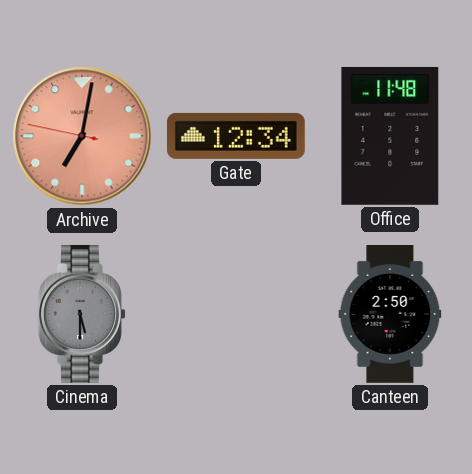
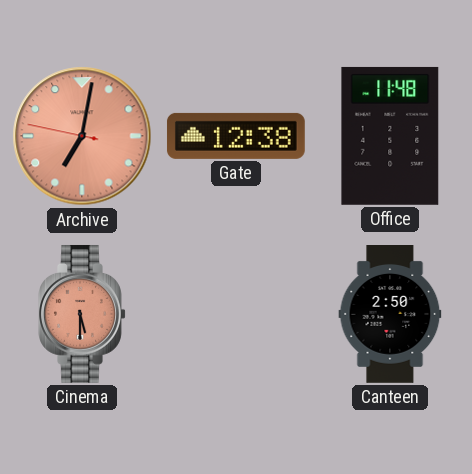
Gate: 12:34 -> 12:38
Cinema dial: grey -> salmon
